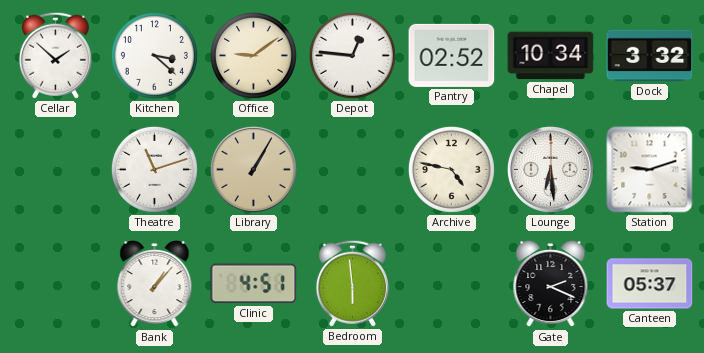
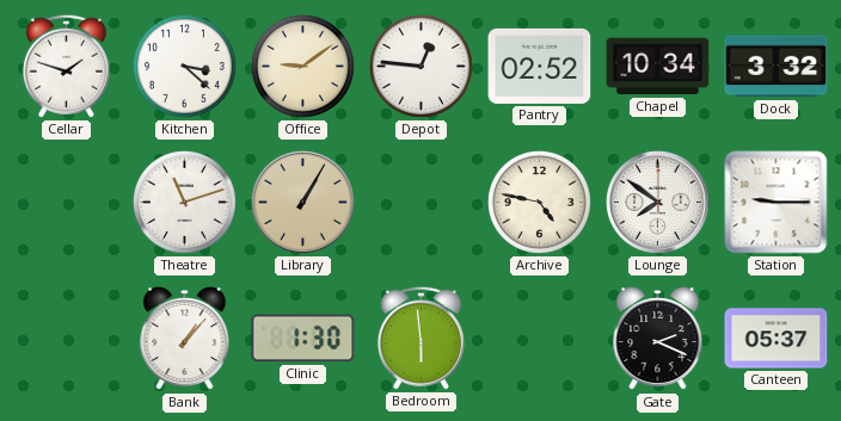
Cellar: 1:52 -> 1:48
Lounge: 6:29 -> 7:51
Station: 9:12 -> 9:15
Clinic: 4:51 -> 1:30
